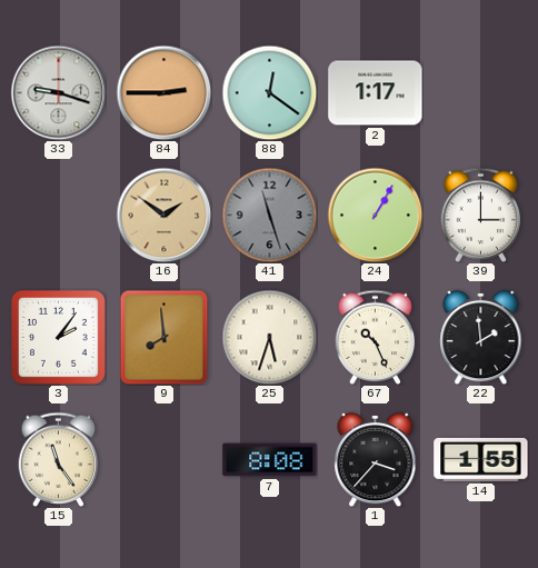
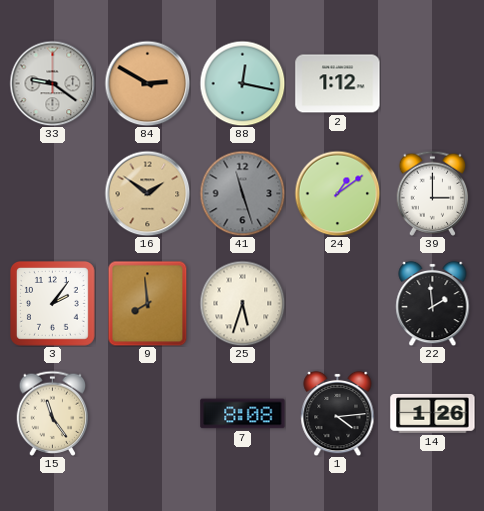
33: 9:18 -> 9:21
84: 2:45 -> 2:50
88: 12:21 -> 12:17
2: 1:17 -> 1:12
24: 1:05 -> 1:09
67: 10:26 -> none
1: 3:37 -> 4:14
14: 1:55 -> 1:26
